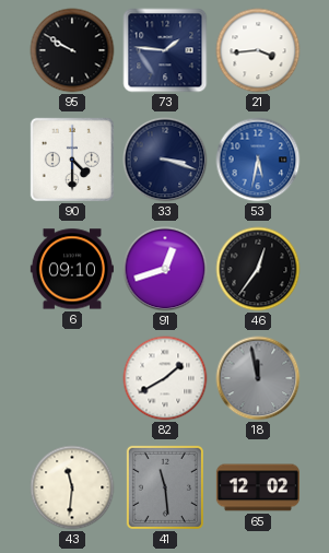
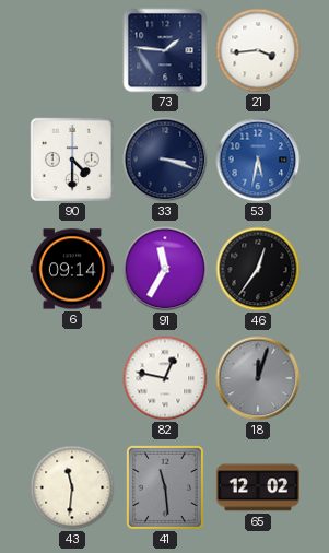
95: 9:50 -> none
6: 09:10 -> 09:14
91: 12:42 -> 11:35
82: 1:40 -> 12:47
18: 11:58 -> 12:03
